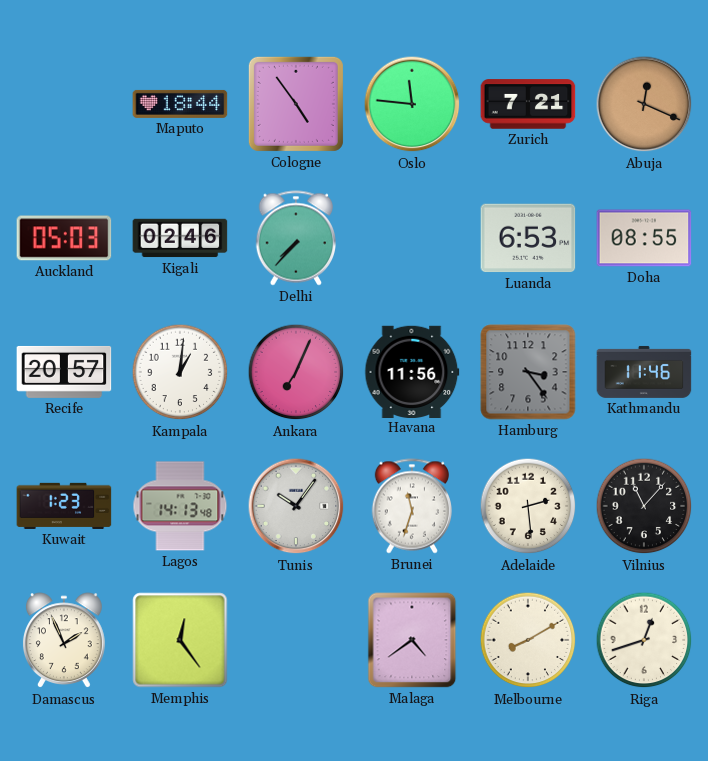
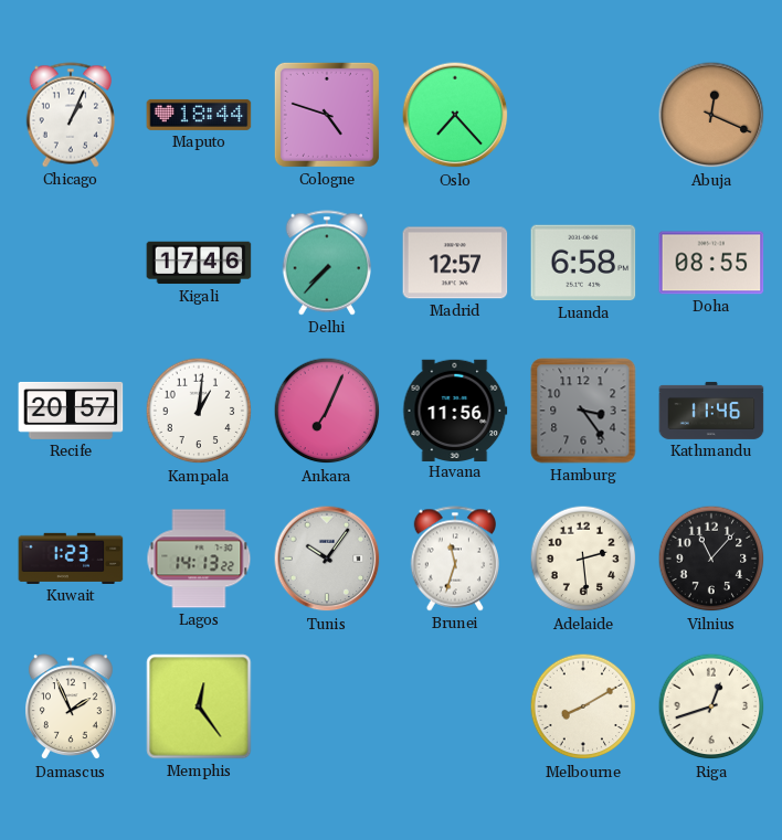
Chicago: none -> 1:04
Cologne: 4:54 -> 4:48
Oslo: 11:46 -> 7:23
Zurich: 7:21 -> none
Auckland: 05:03 -> none
Kigali: 02:46 -> 17:46
Madrid: none -> 12:57
Luanda: 6:53 -> 6:58
Lagos: 14:13:48 -> 14:13:22
Malaga: 4:39 -> none
